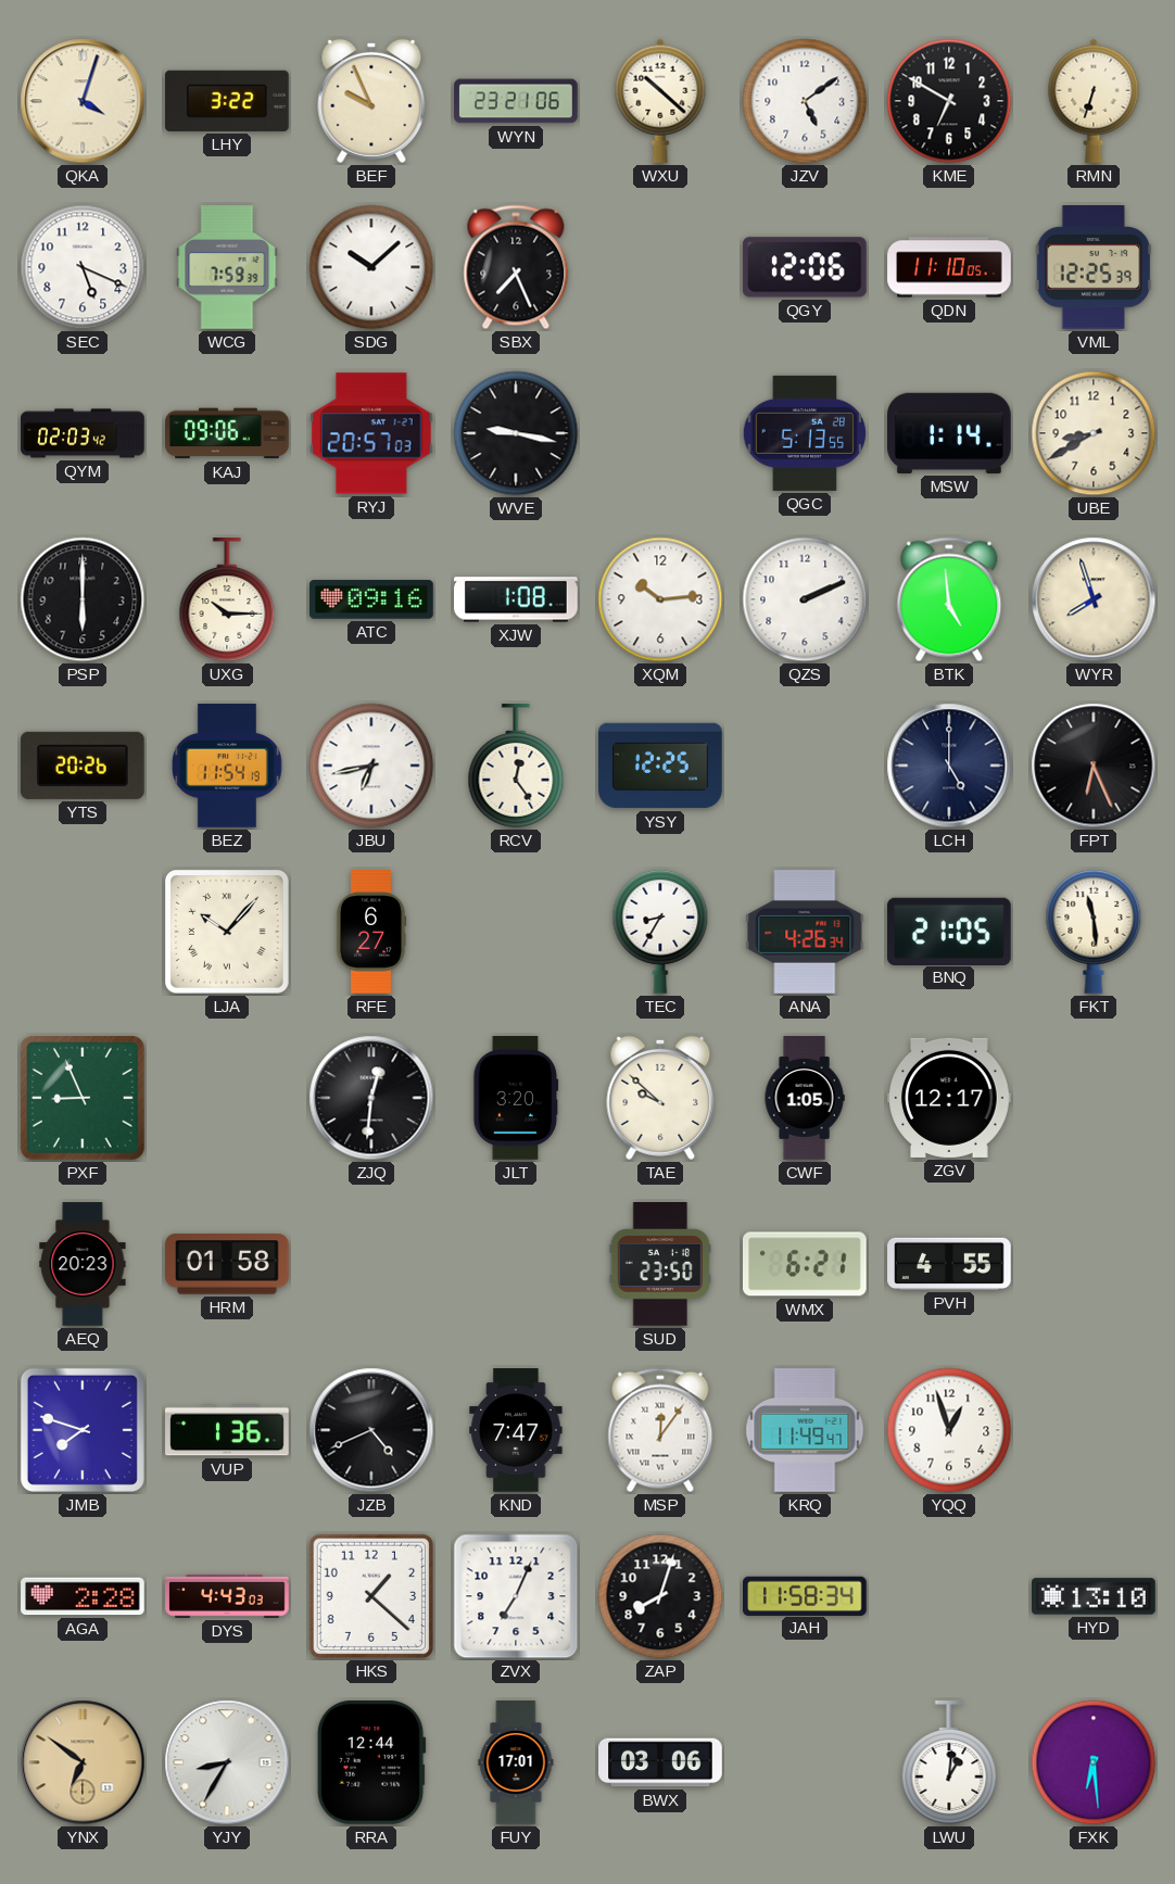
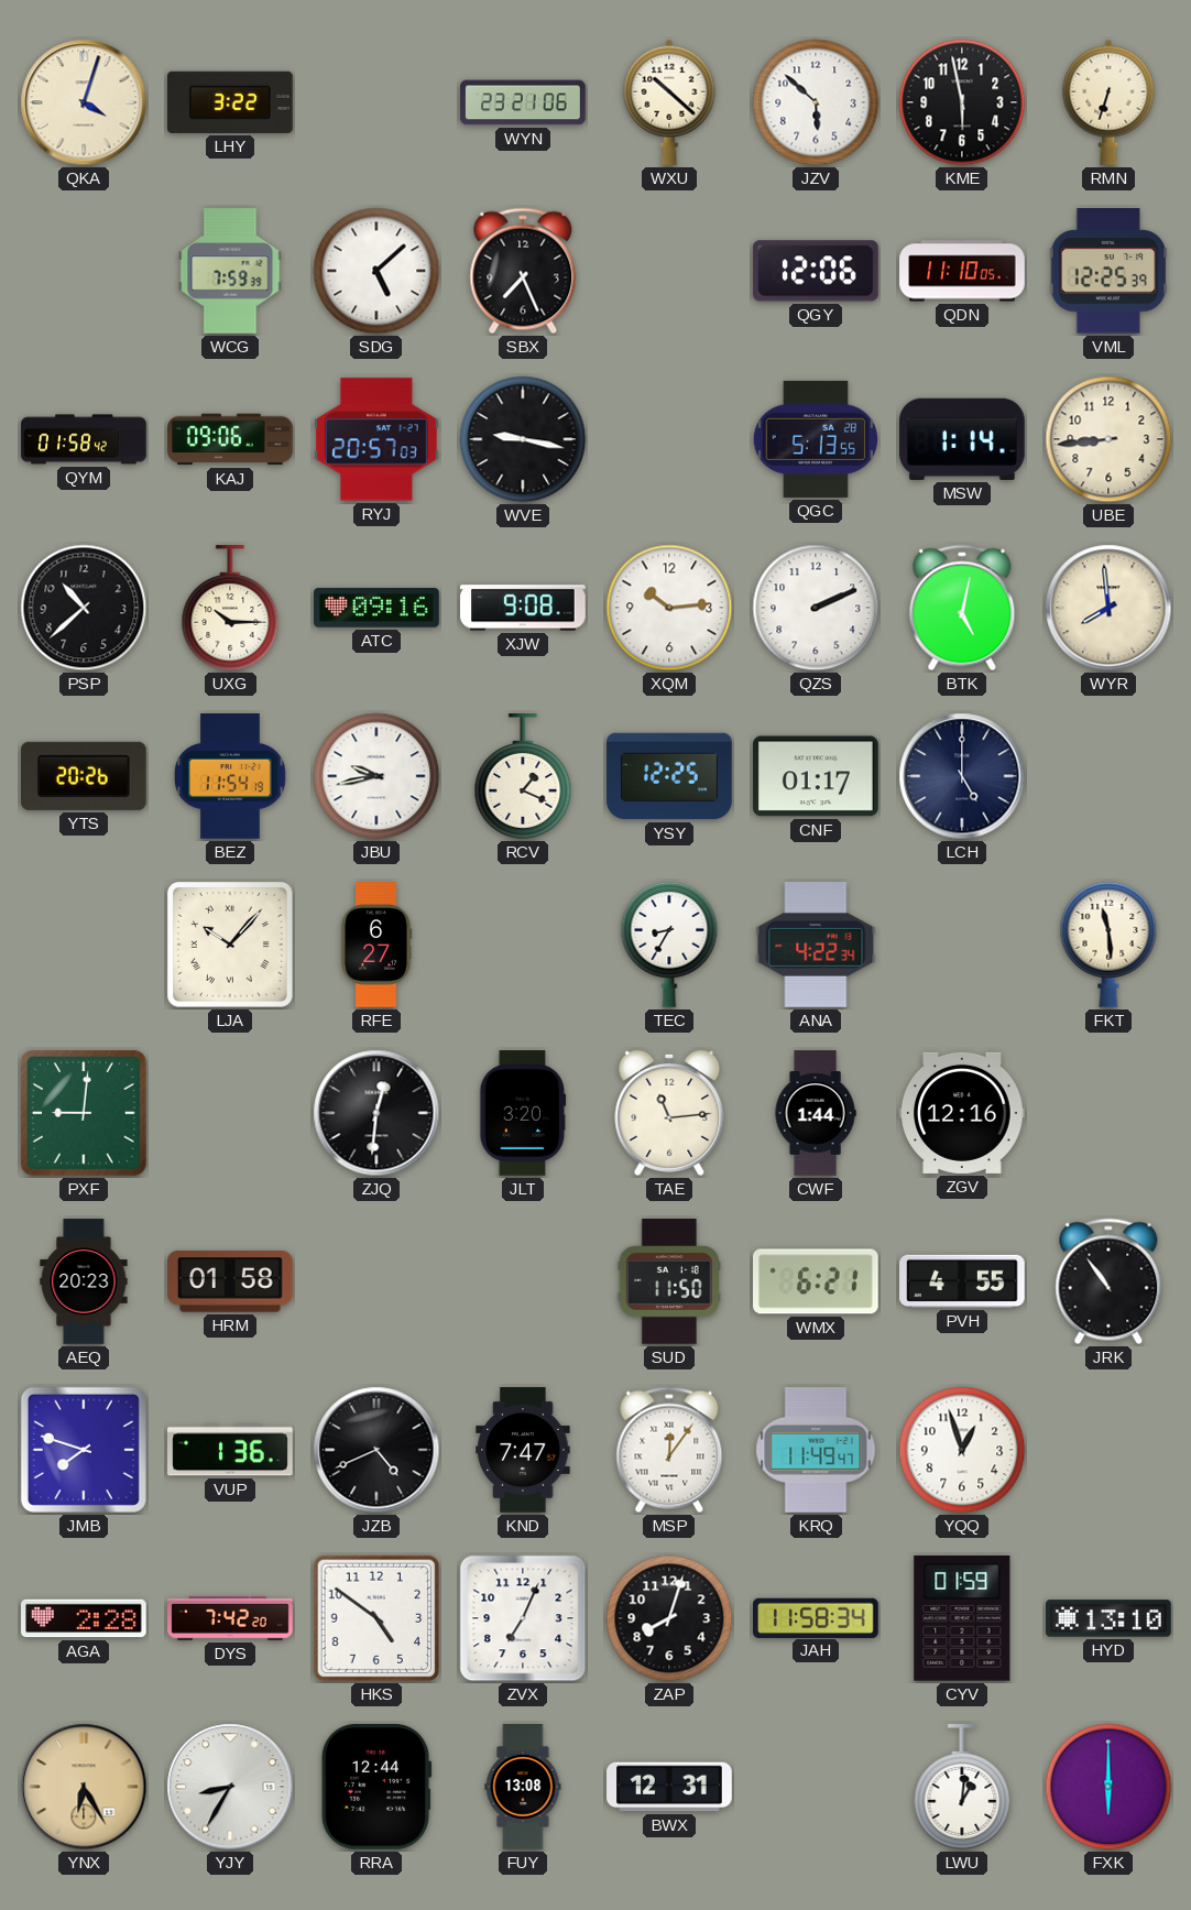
BEF: 9:56 -> none
JZV: 5:09 -> 5:52
KME: 6:50 -> 5:58
SEC: 5:19 -> none
SDG: 10:08 -> 5:08
QYM: 02:03 -> 01:58
UBE: 8:40 -> 8:44
PSP: 6:00 -> 10:38
XJW: 1:08 -> 9:08
BTK: 4:59 -> 5:02
WYR: 7:57 -> 7:59
JBU: 6:43 -> 9:43
RCV: 12:24 -> 1:19
CNF: none -> 01:17
FPT: 6:26 -> none
ANA: 4:26 -> 4:22
BNQ: 21:05 -> none
PXF: 8:56 -> 9:01
TAE: 9:52 -> 11:14
CWF: 1:05 -> 1:44
ZGV: 12:17 -> 12:16
SUD: 23:50 -> 11:50
JRK: none -> 10:54
DYS: 4:43 -> 7:42
HKS: 1:22 -> 4:51
CYV: none -> 01:59
YNX: 6:51 -> 6:25
FUY: 17:01 -> 13:08
BWX: 03:06 -> 12:31
FXK: 6:29 -> 6:00
